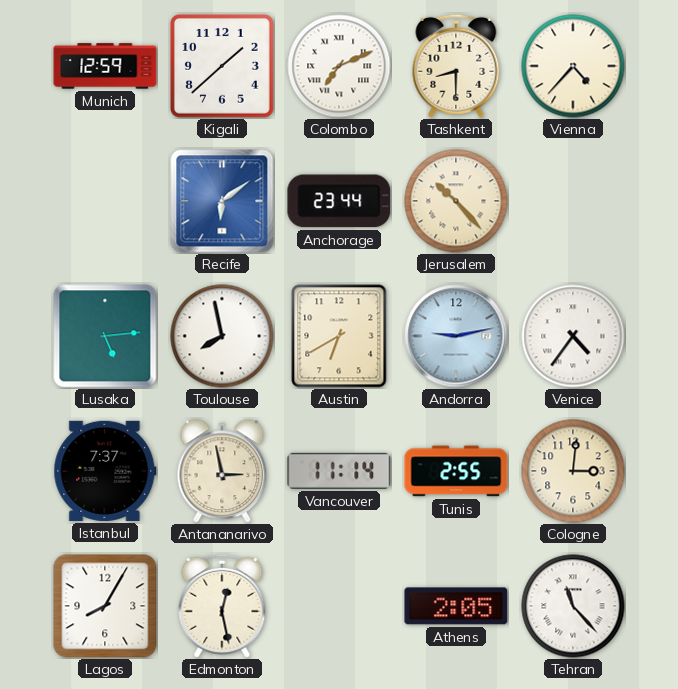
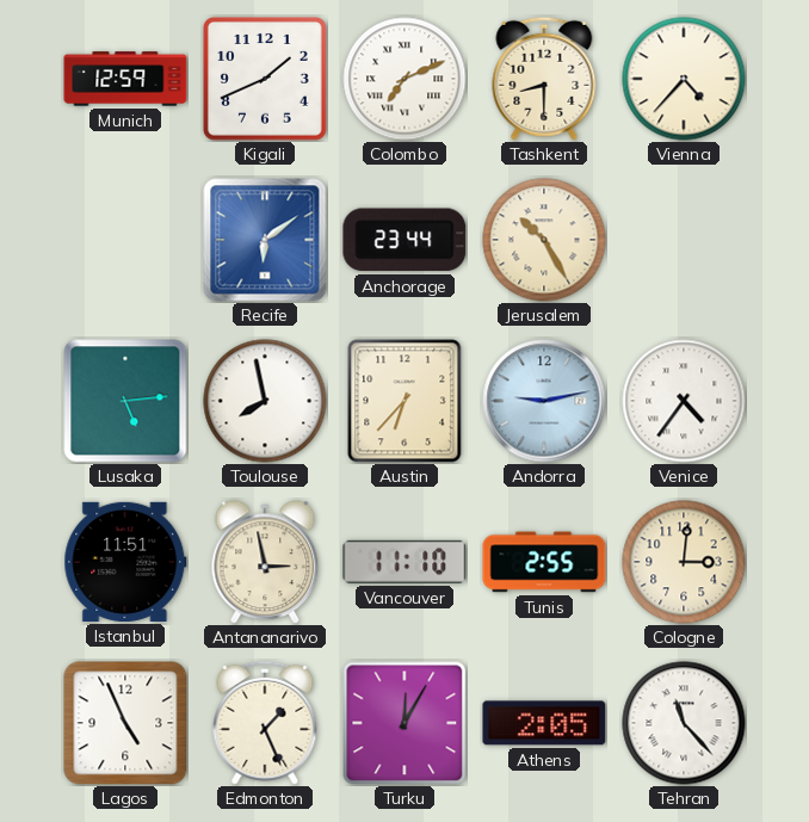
Kigali: 1:38 -> 1:41
Jerusalem: 10:23 -> 10:25
Austin: 6:40 -> 6:37
Istanbul: 7:37 -> 11:51
Vancouver: 11:14 -> 11:10
Lagos: 8:05 -> 4:56
Edmonton: 12:28 -> 1:26
Turku: none -> 12:05
